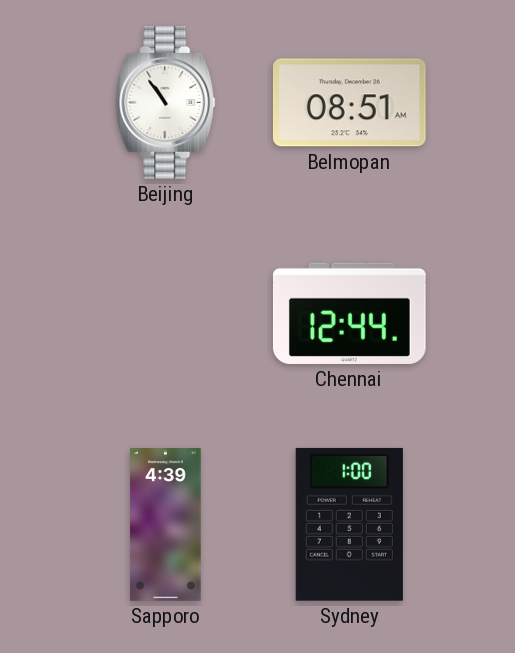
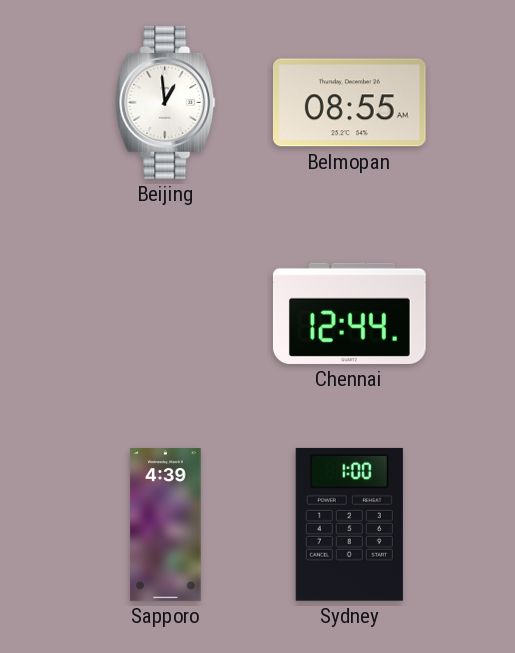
Beijing: 10:54 -> 12:59
Belmopan: 08:51 -> 08:55
